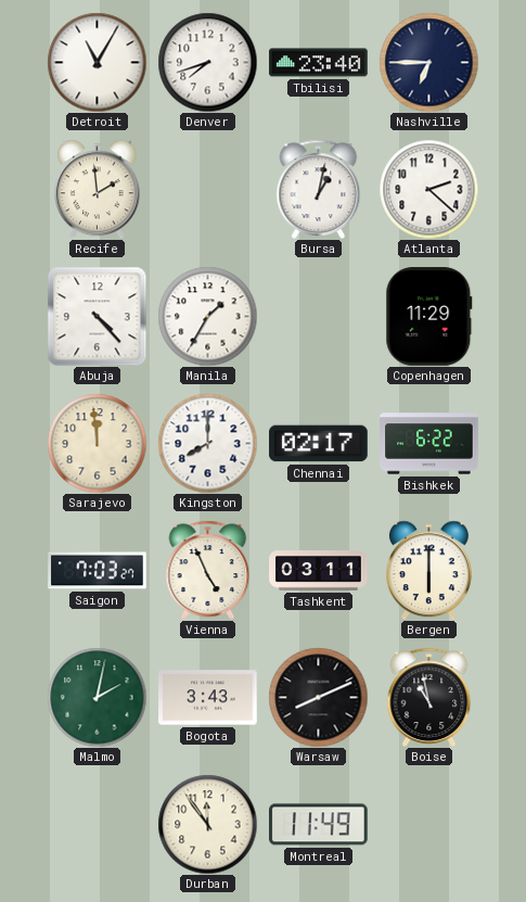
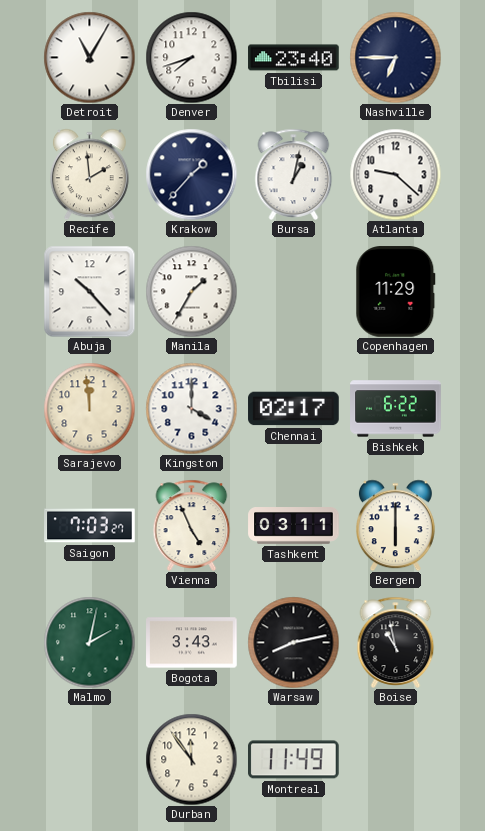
Krakow: none -> 1:37
Atlanta: 2:22 -> 9:22
Abuja: 4:23 -> 10:23
Kingston: 8:00 -> 4:00
Warsaw: 8:11 -> 8:13
